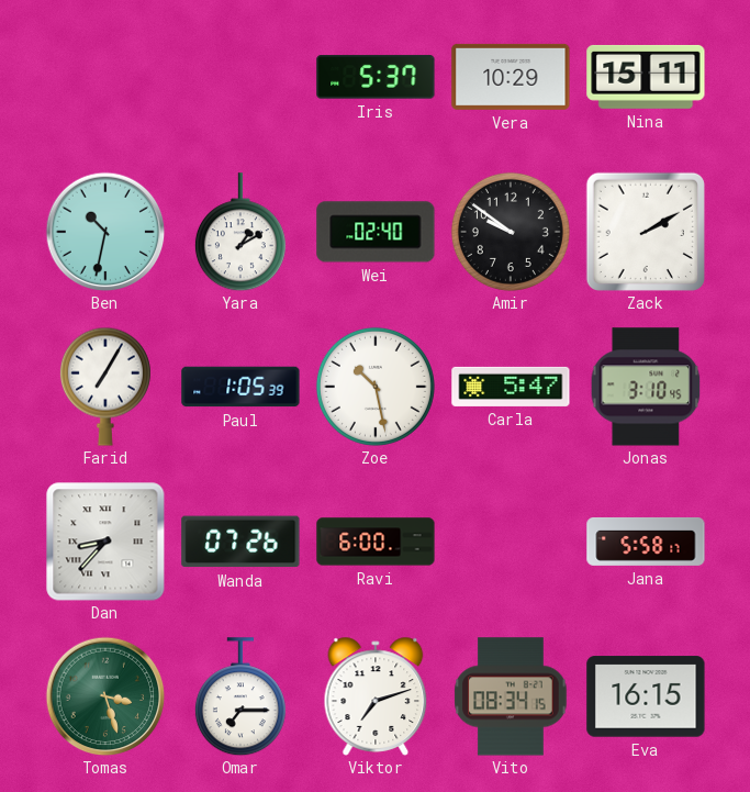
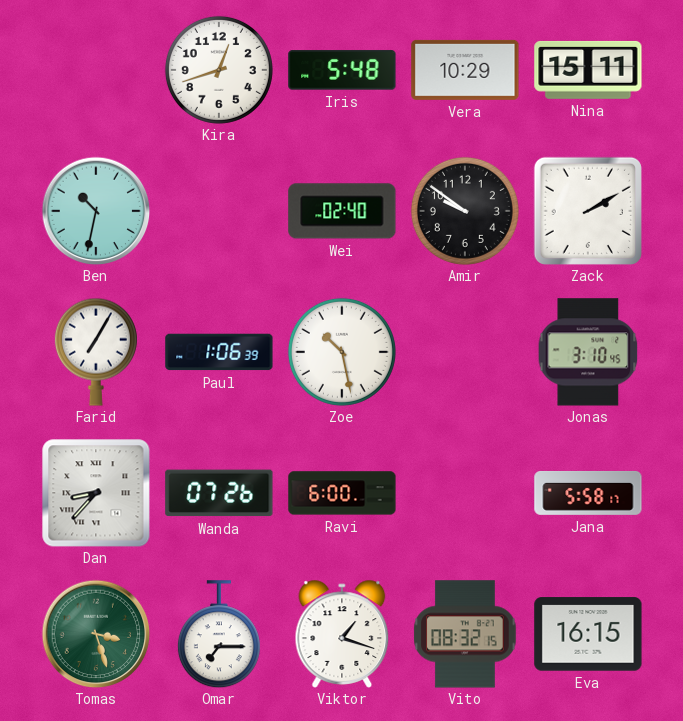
Kira: none -> 12:42
Iris: 5:37 -> 5:48
Yara: 1:10 -> none
Paul: 1:05 -> 1:06
Carla: 5:47 -> none
Viktor: 7:12 -> 1:18
Vito: 08:34 -> 08:32
